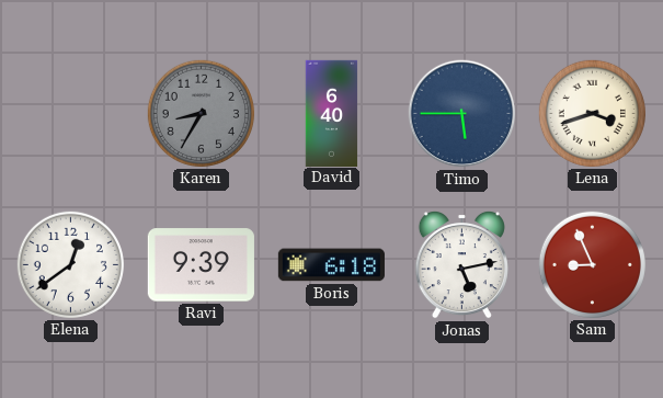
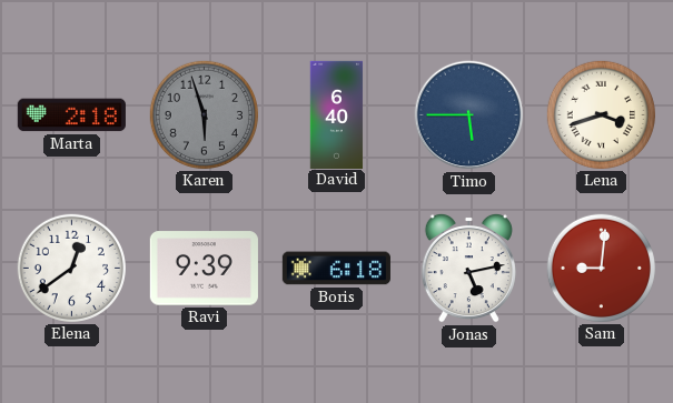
Marta: none -> 2:18
Karen: 8:35 -> 5:57
Sam: 8:56 -> 9:01
